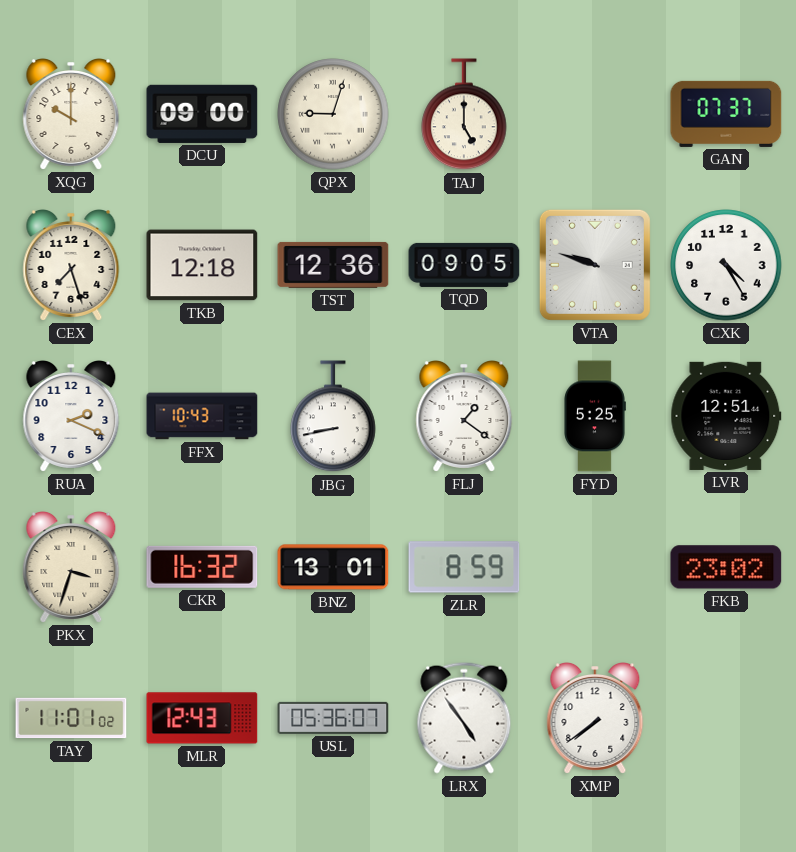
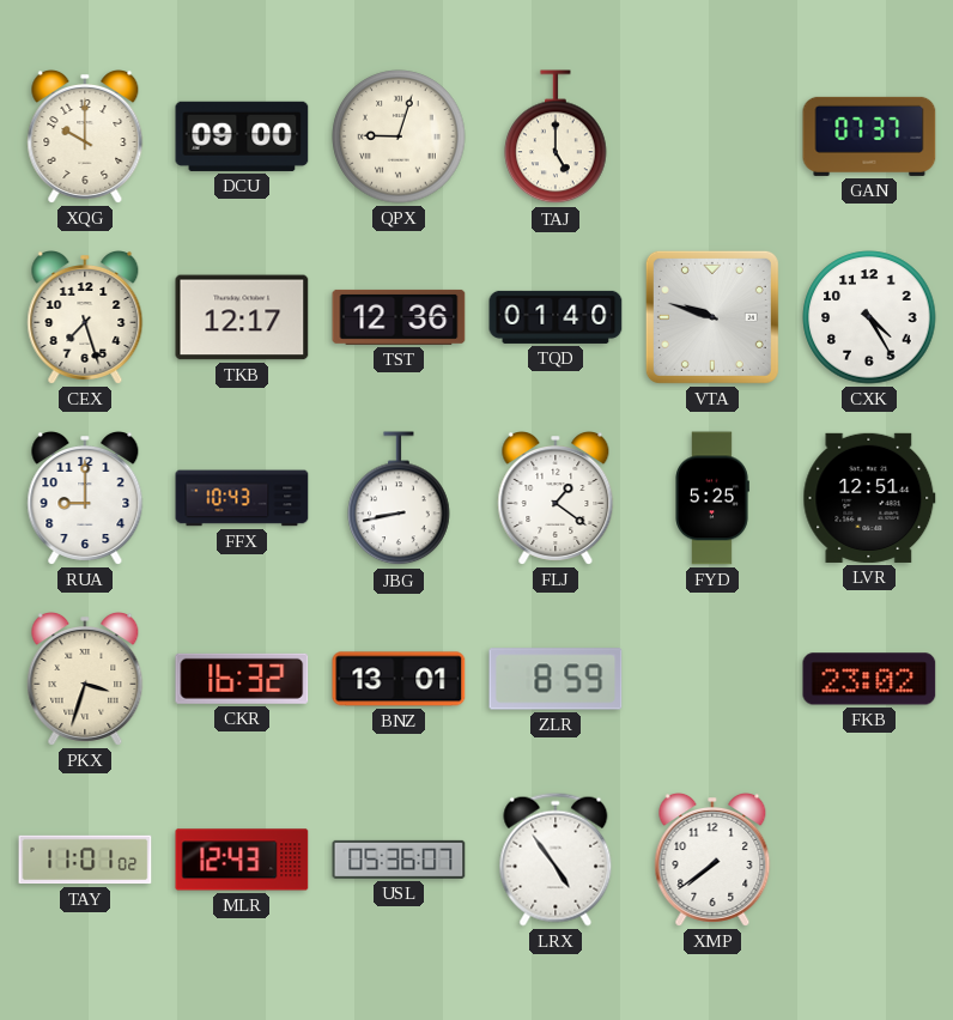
TKB: 12:18 -> 12:17
TQD: 09:05 -> 01:40
RUA: 2:19 -> 9:00
